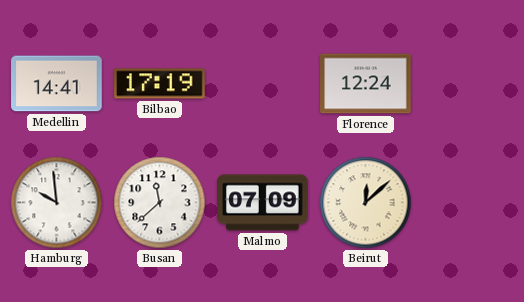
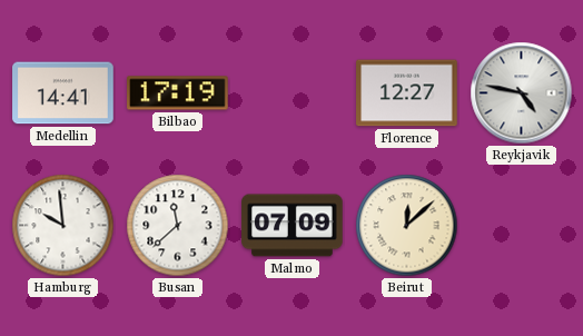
Florence: 12:24 -> 12:27
Reykjavik: none -> 4:47
